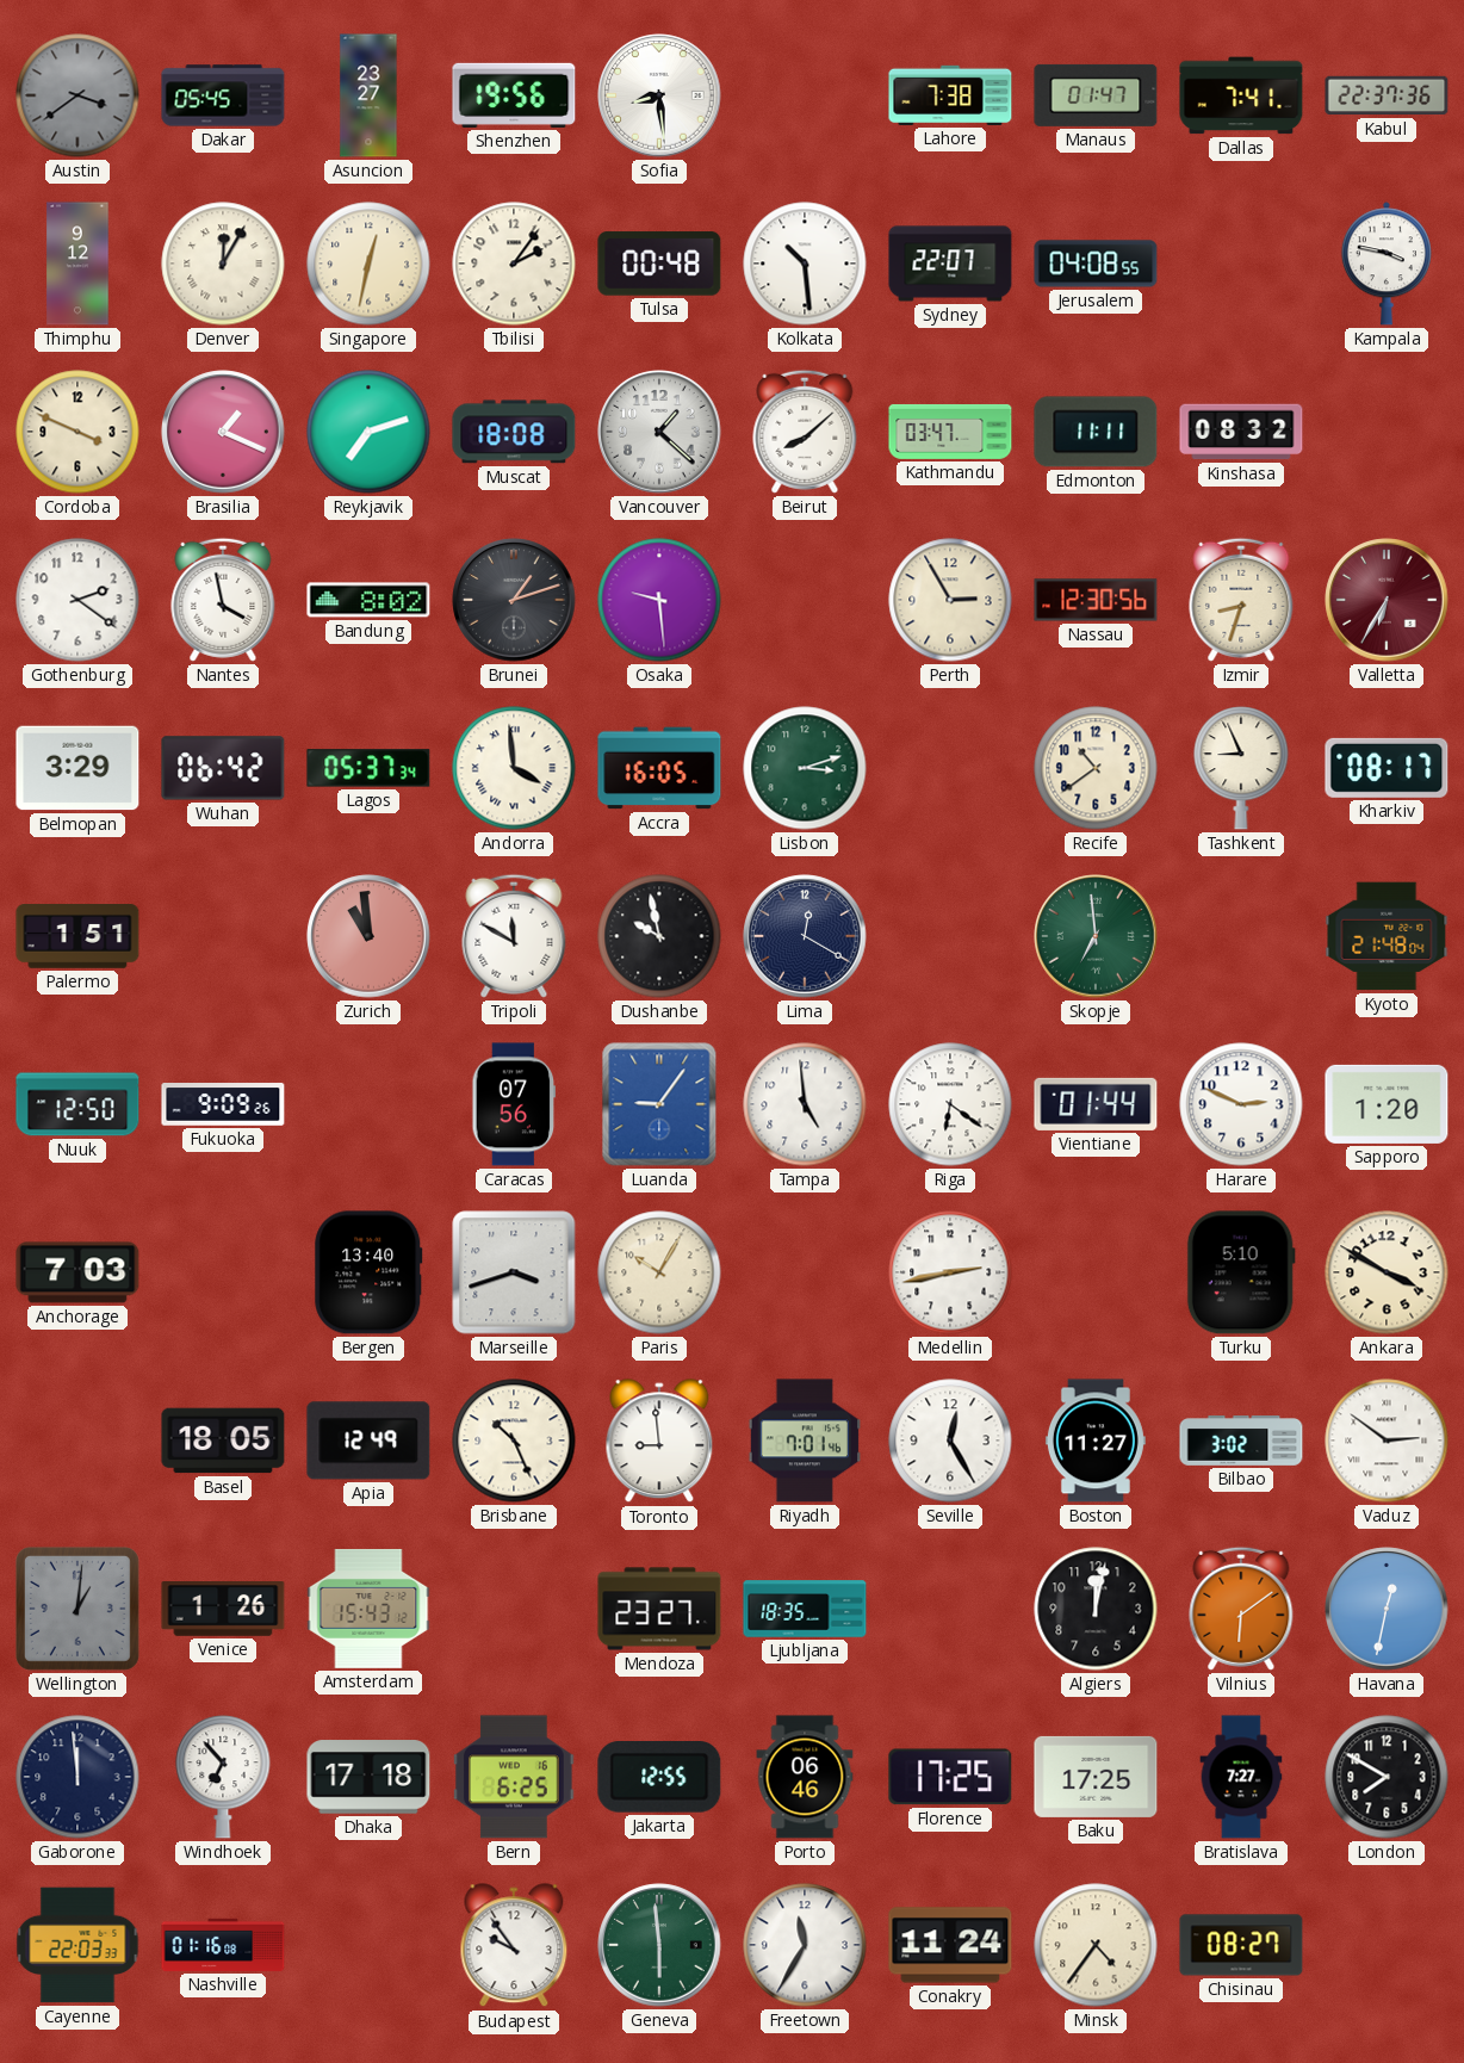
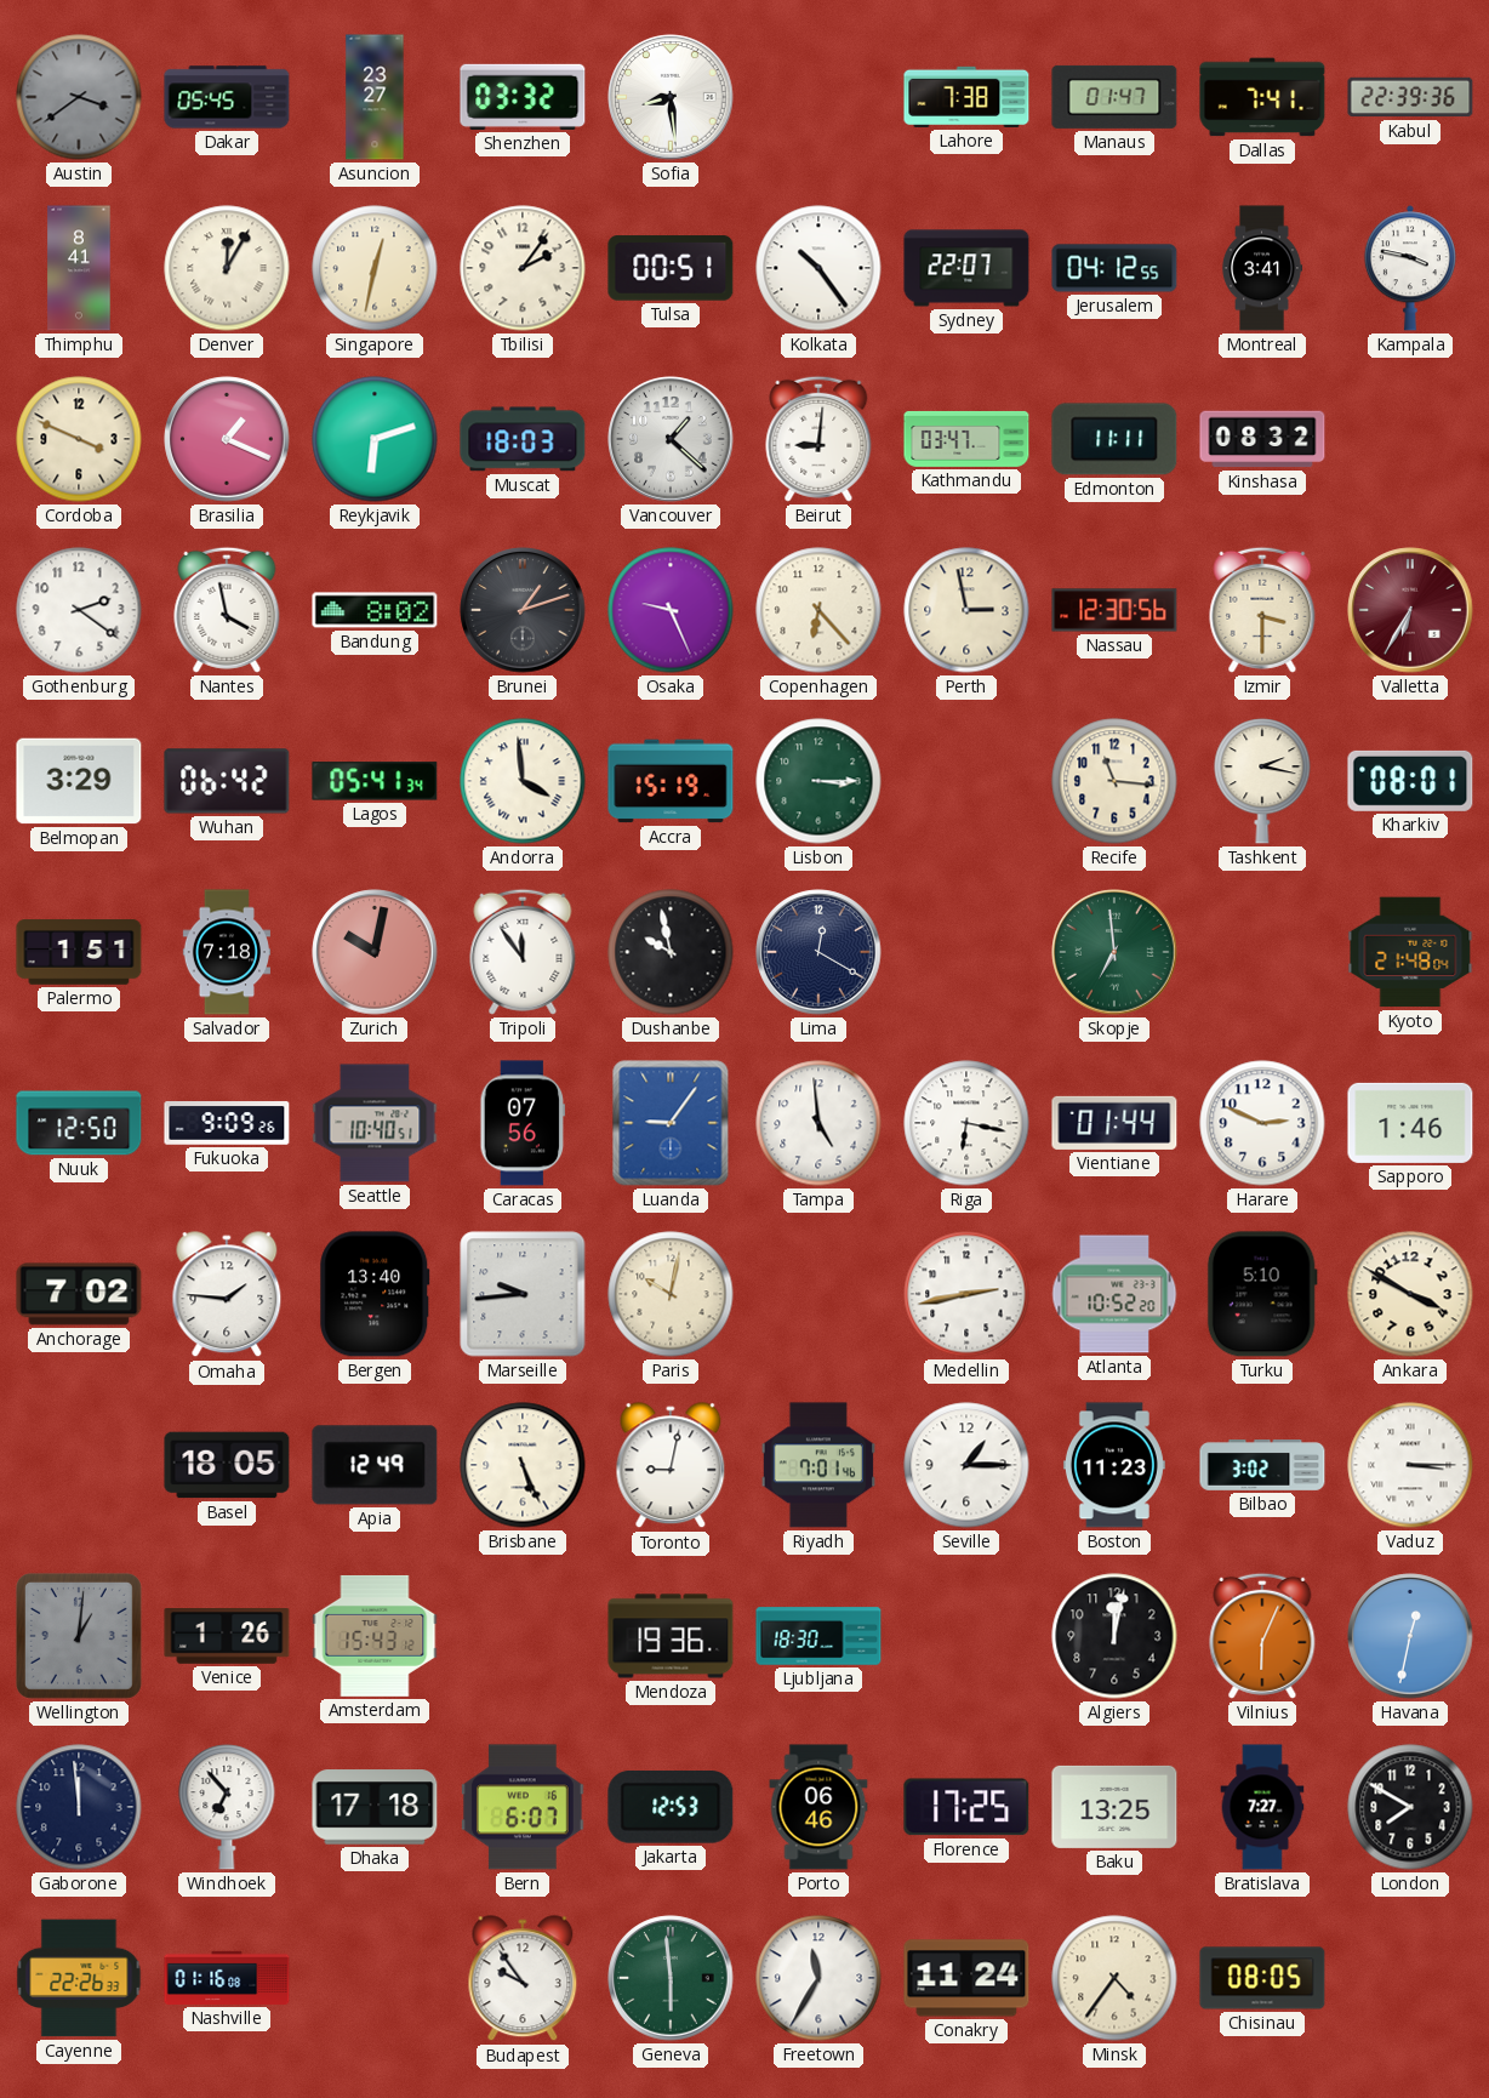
Shenzhen: 19:56 -> 03:32
Kabul: 22:37 -> 22:39
Thimphu: 9:12 -> 8:41
Tulsa: 00:48 -> 00:51
Kolkata: 10:29 -> 10:24
Jerusalem: 04:08 -> 04:12
Montreal: none -> 3:41
Reykjavik: 7:12 -> 6:12
Muscat: 18:08 -> 18:03
Beirut: 8:08 -> 9:01
Osaka: 9:29 -> 9:26
Copenhagen: none -> 6:23
Perth: 2:55 -> 2:58
Izmir: 8:33 -> 3:30
Lagos: 05:37 -> 05:41
Accra: 16:05 -> 15:19
Lisbon: 3:12 -> 3:15
Recife: 10:39 -> 11:16
Tashkent: 8:56 -> 2:17
Kharkiv: 08:17 -> 08:01
Salvador: none -> 7:18
Zurich: 10:59 -> 10:02
Tripoli: 11:50 -> 11:54
Seattle: none -> 10:40
Riga: 6:21 -> 6:17
Sapporo: 1:20 -> 1:46
Anchorage: 7:03 -> 7:02
Omaha: none -> 1:46
Marseille: 3:42 -> 9:44
Paris: 10:05 -> 10:02
Atlanta: none -> 10:52
Brisbane: 10:26 -> 5:26
Toronto: 8:59 -> 9:02
Seville: 12:25 -> 1:15
Boston: 11:27 -> 11:23
Vaduz: 2:51 -> 3:15
Mendoza: 23:27 -> 19:36
Ljubljana: 18:35 -> 18:30
Vilnius: 6:09 -> 6:04
Bern: 6:25 -> 6:07
Jakarta: 12:55 -> 12:53
Baku: 17:25 -> 13:25
Cayenne: 22:03 -> 22:26
Chisinau: 08:27 -> 08:05
